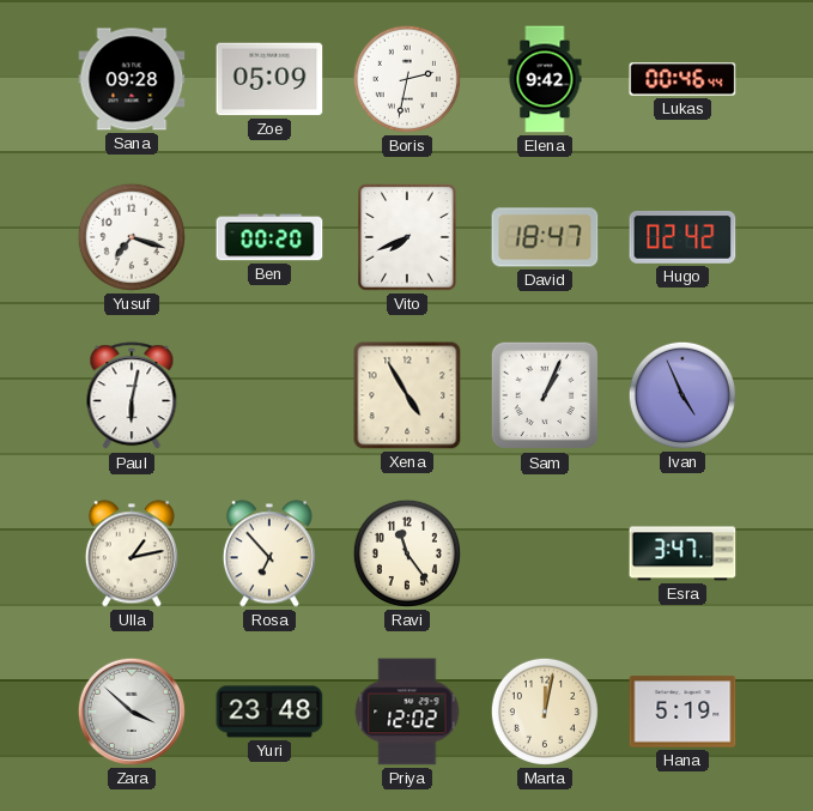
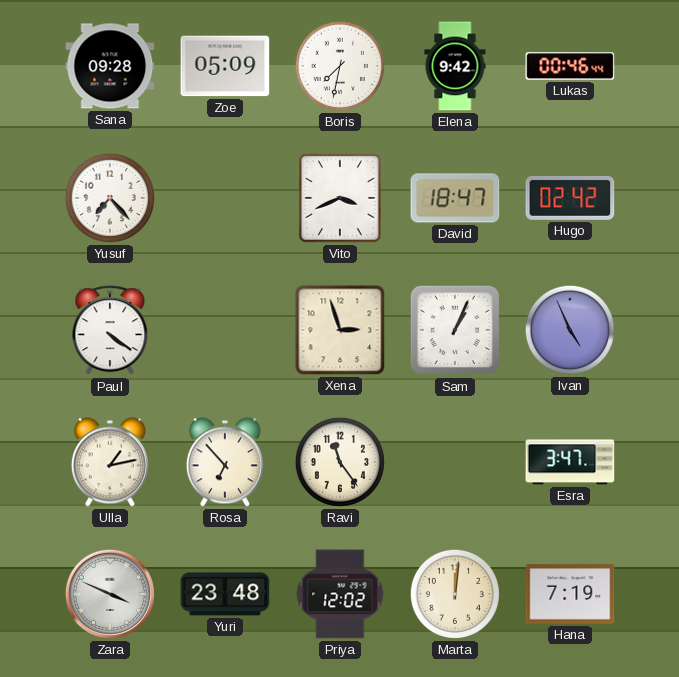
Boris: 2:32 -> 7:32
Yusuf: 7:18 -> 7:23
Ben: 00:20 -> none
Vito: 7:41 -> 3:41
Paul: 6:02 -> 4:21
Xena: 4:55 -> 2:57
Zara: 3:52 -> 3:49
Marta: 12:02 -> 12:01
Hana: 5:19 -> 7:19
